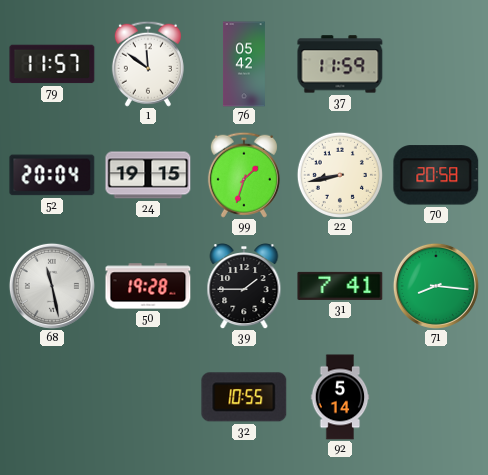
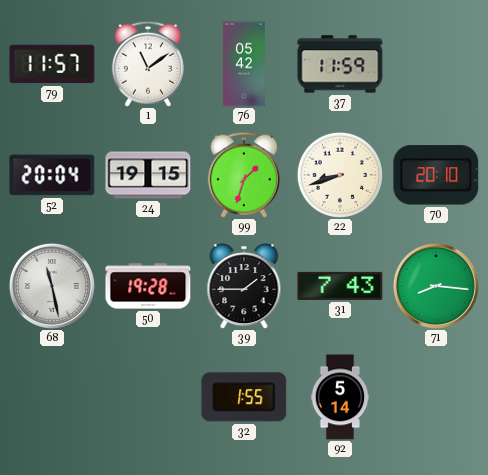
1: 11:51 -> 11:09
22: 8:43 -> 8:42
70: 20:58 -> 20:10
31: 7:41 -> 7:43
32: 10:55 -> 1:55
